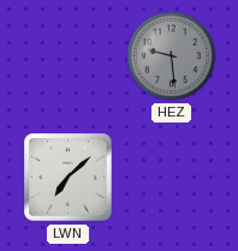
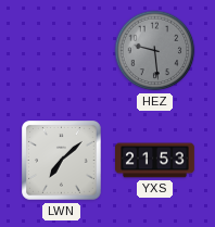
YXS: none -> 21:53
